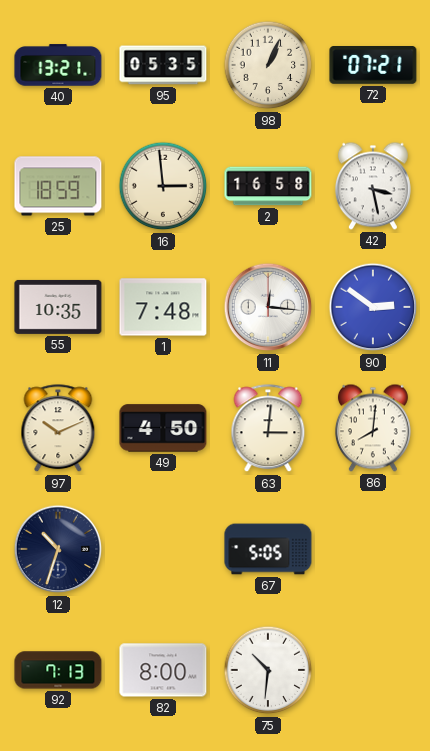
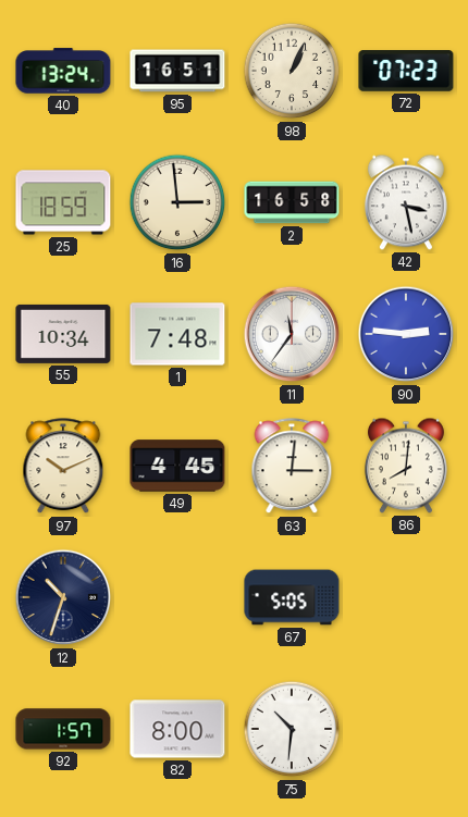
40: 13:21 -> 13:24
95: 05:35 -> 16:51
72: 07:21 -> 07:23
55: 10:35 -> 10:34
11: 12:16 -> 11:36
90: 2:51 -> 2:46
49: 4:50 -> 4:45
92: 7:13 -> 1:57
